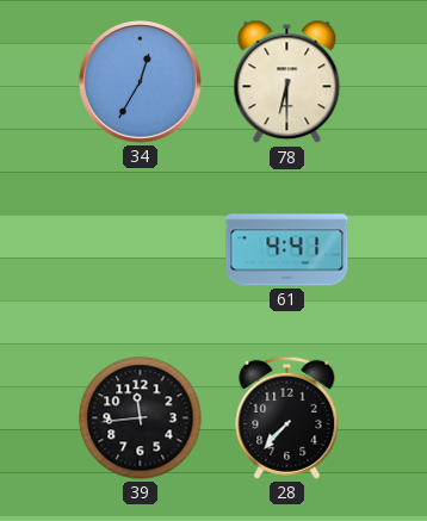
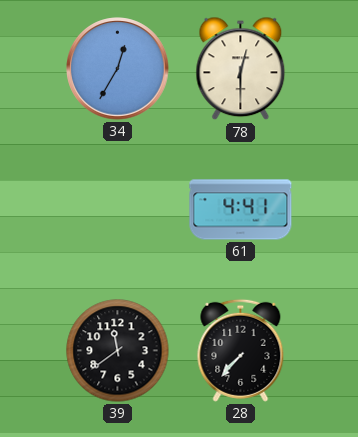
78: 6:30 -> 12:30
39: 11:44 -> 11:39
